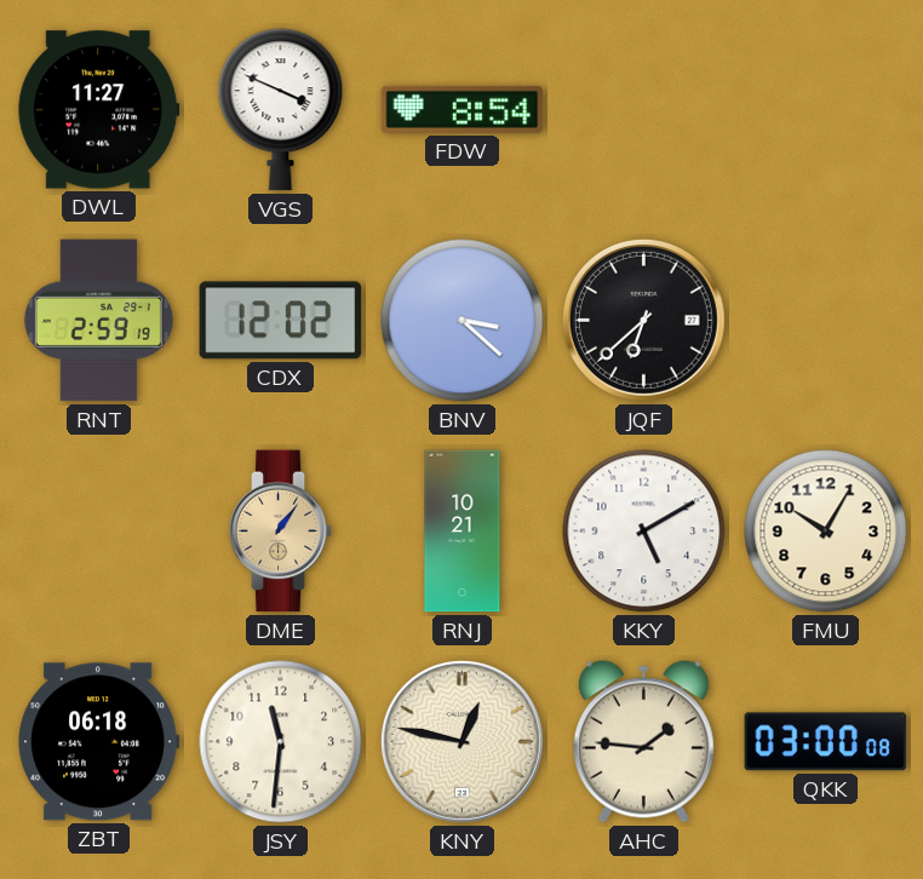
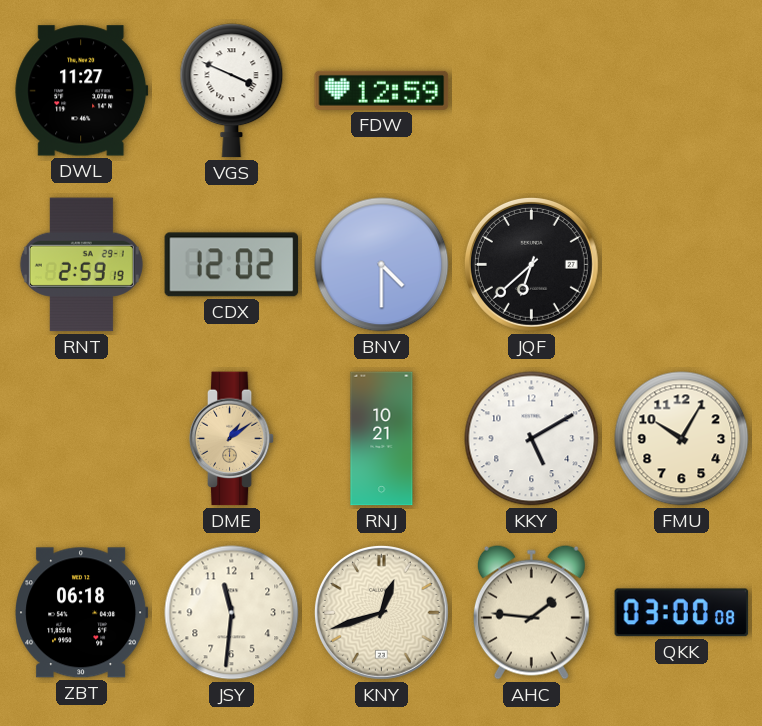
FDW: 8:54 -> 12:59
BNV: 3:22 -> 4:30
DME: 1:06 -> 1:09
KNY: 12:47 -> 12:42
